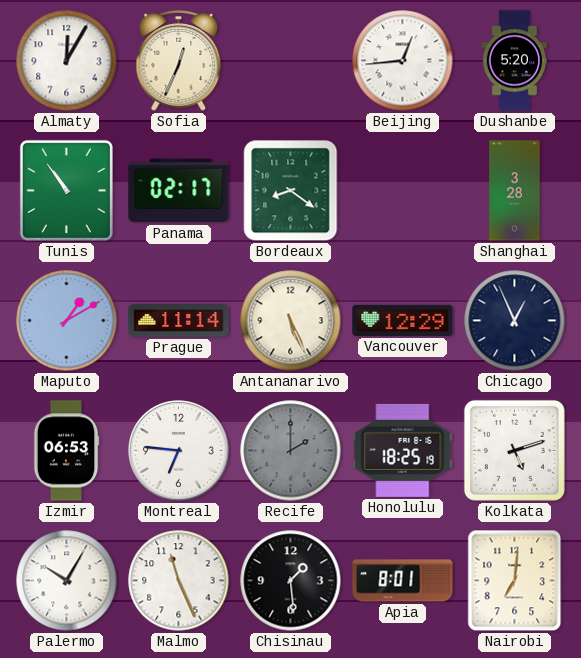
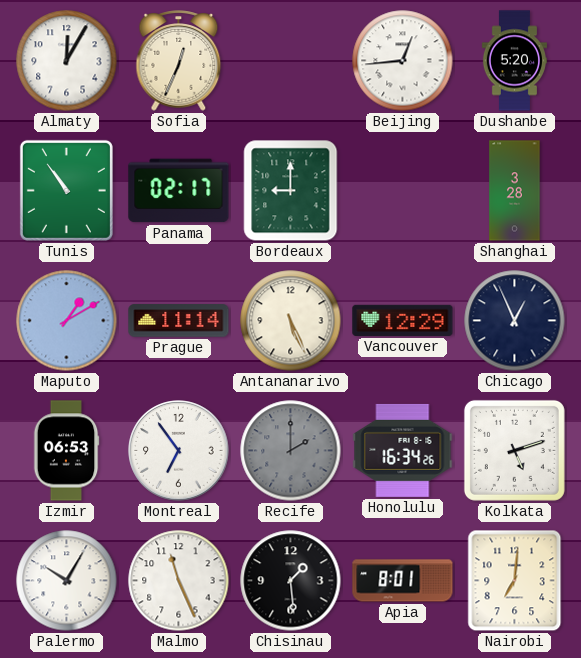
Bordeaux: 8:21 -> 9:00
Montreal: 6:46 -> 6:54
Honolulu: 18:25 -> 16:34
